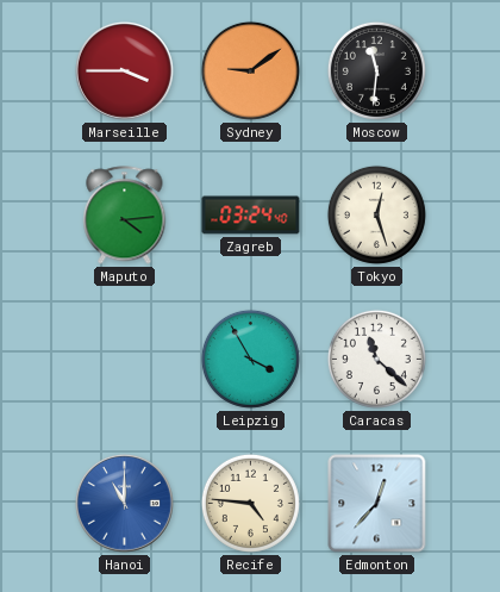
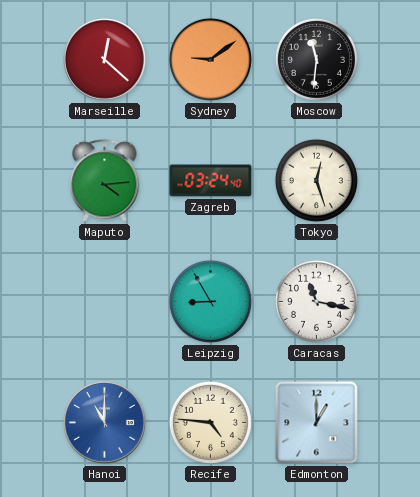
Marseille: 3:45 -> 12:22
Leipzig: 3:55 -> 8:55
Caracas: 11:22 -> 11:17
Edmonton: 12:37 -> 1:00
